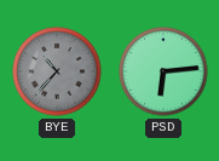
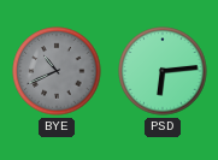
BYE: 10:37 -> 10:41
